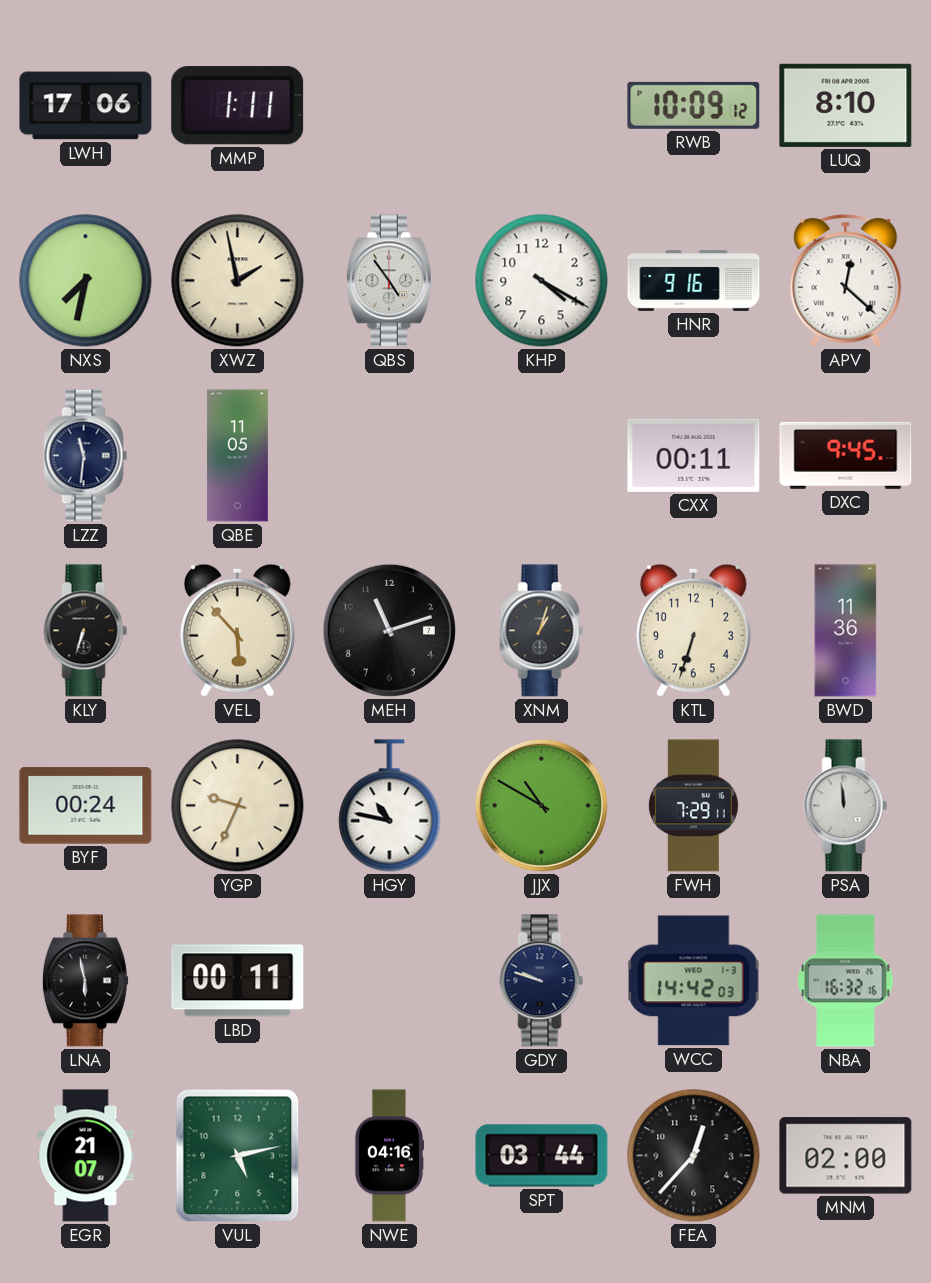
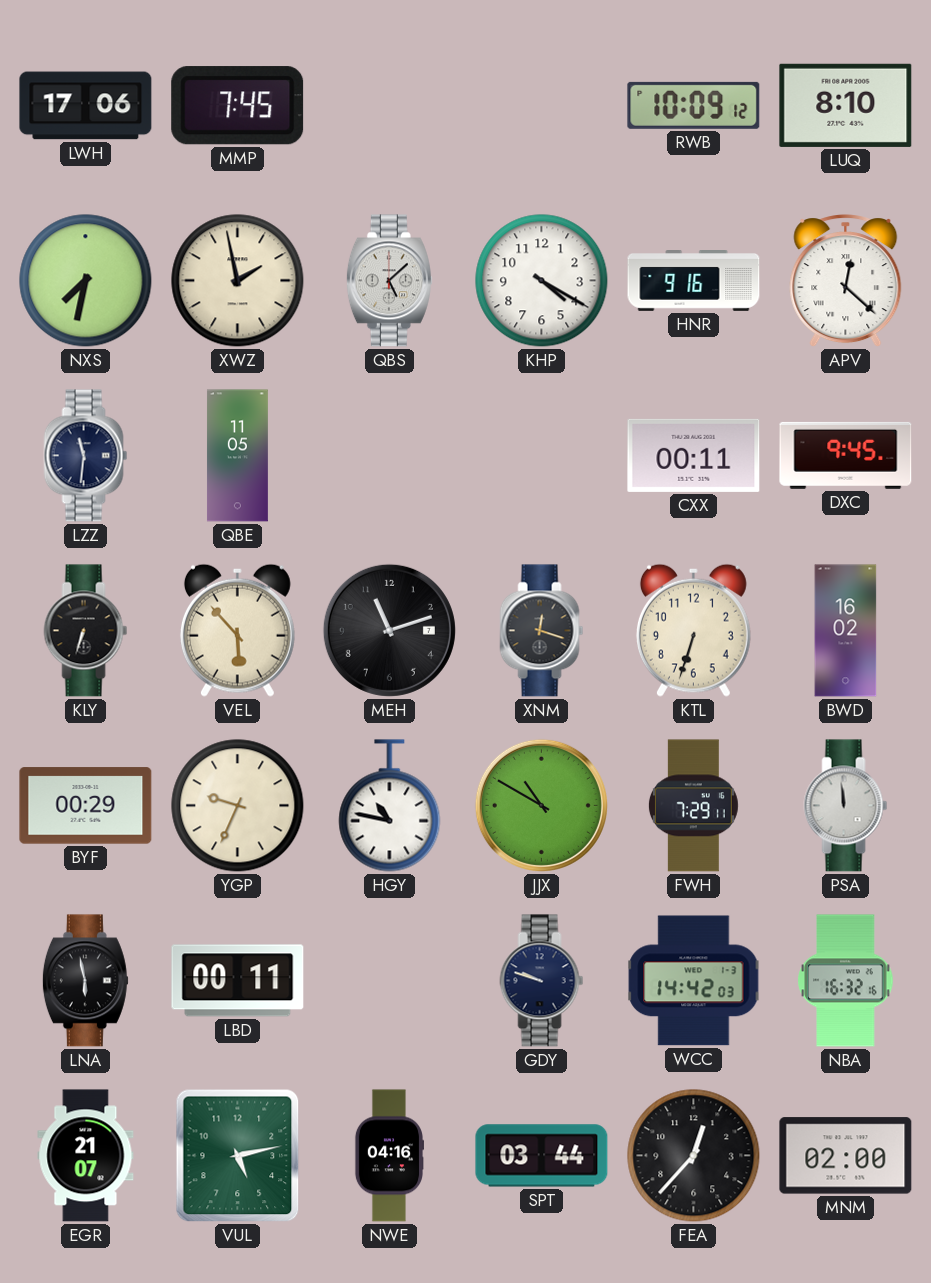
MMP: 1:11 -> 7:45
QBS: 4:54 -> 5:08
XNM: 1:03 -> 12:18
BWD: 11:36 -> 16:02
BYF: 00:24 -> 00:29
